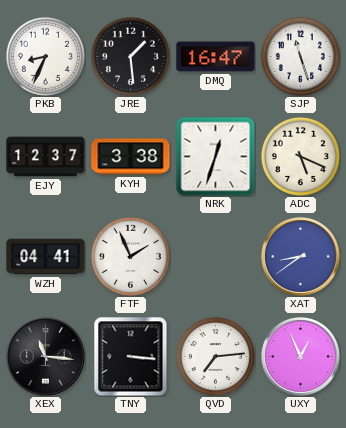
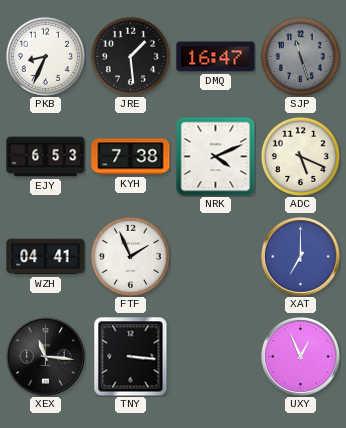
SJP dial: white -> grey
EJY: 12:37 -> 6:53
KYH: 3:38 -> 7:38
NRK: 12:33 -> 4:11
XAT: 8:39 -> 7:00
QVD: 7:14 -> none
